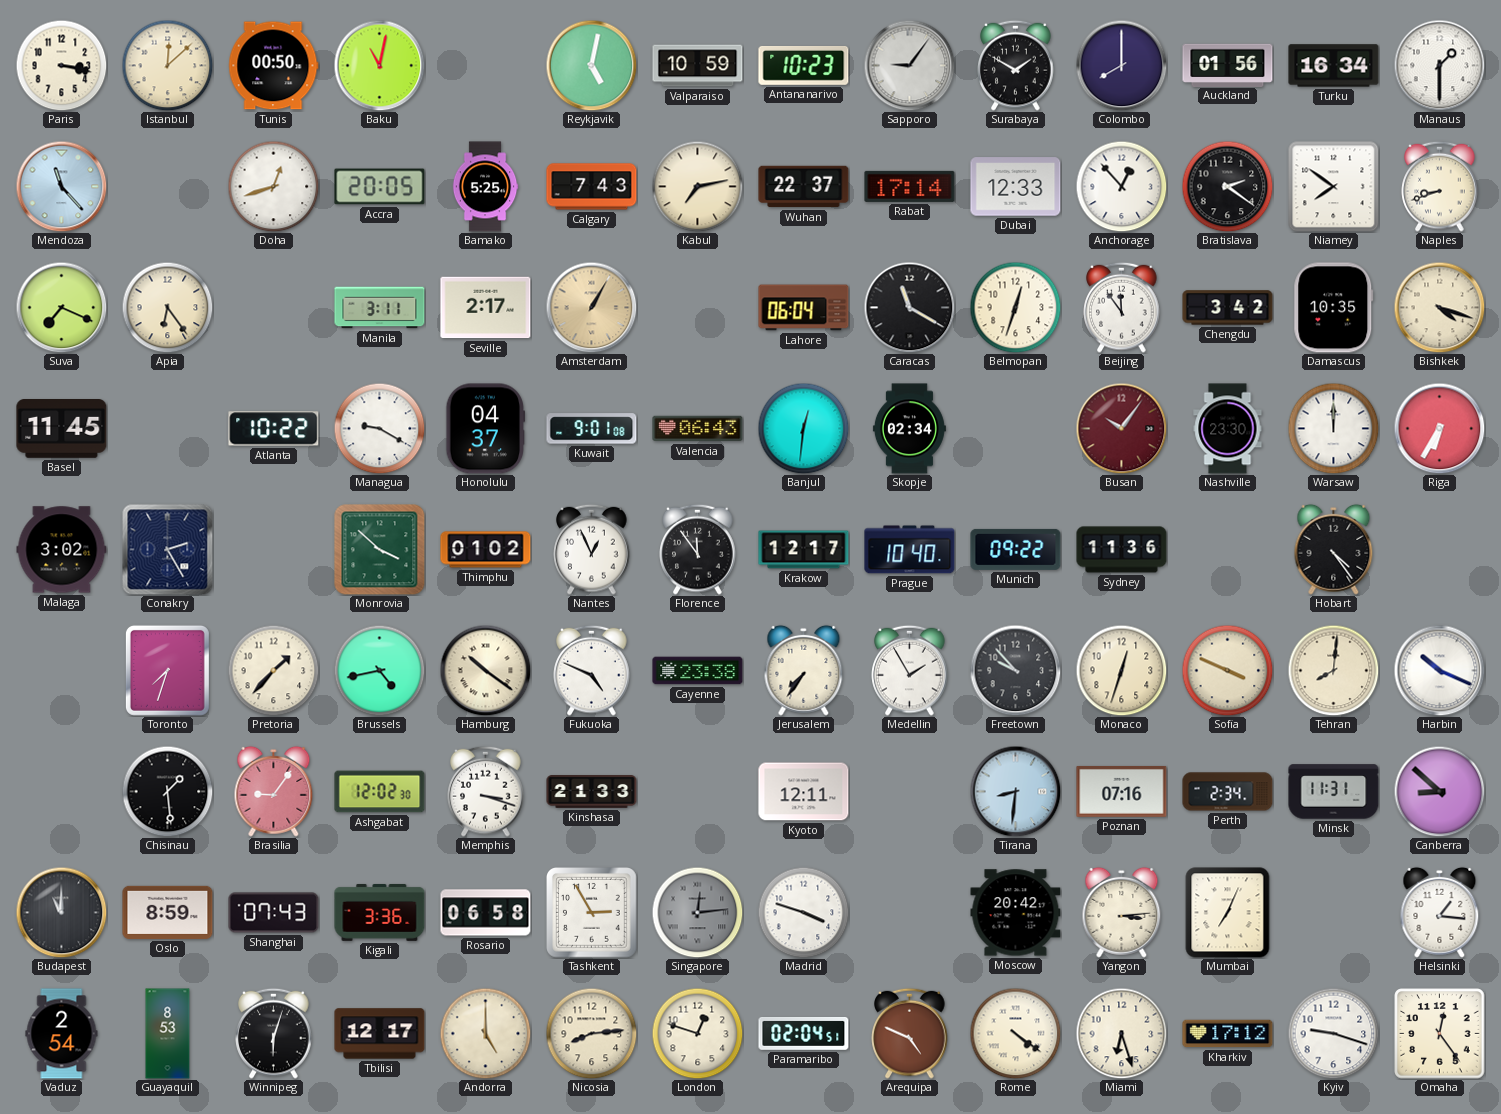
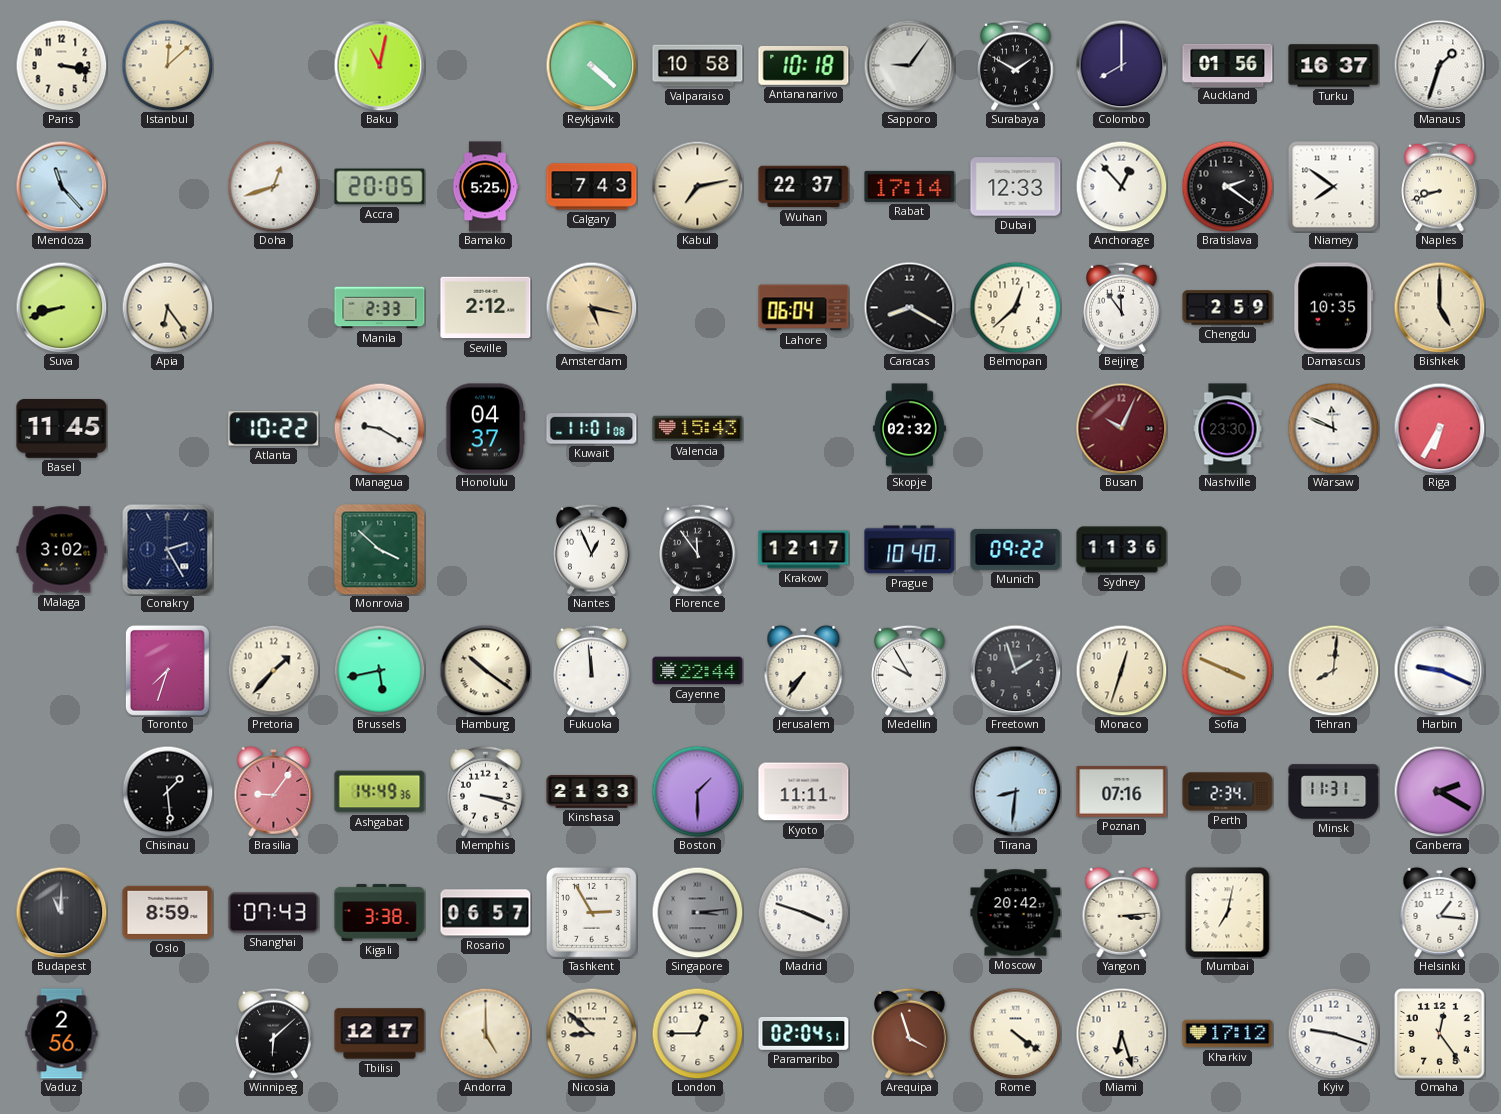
Tunis: 00:50 -> none
Reykjavik: 5:02 -> 4:22
Valparaiso: 10:59 -> 10:58
Antananarivo: 10:23 -> 10:18
Turku: 16:34 -> 16:37
Manaus: 1:30 -> 1:33
Suva: 7:19 -> 8:42
Manila: 3:11 -> 2:33
Seville: 2:17 -> 2:12
Amsterdam: 1:05 -> 5:17
Caracas: 11:20 -> 8:20
Belmopan: 12:33 -> 12:38
Chengdu: 3:42 -> 2:59
Bishkek: 4:18 -> 5:00
Kuwait: 9:01 -> 11:01
Valencia: 06:43 -> 15:43
Banjul: 12:31 -> none
Skopje: 02:34 -> 02:32
Busan: 10:06 -> 10:04
Warsaw: 12:00 -> 11:49
Thimphu: 01:02 -> none
Hobart: 4:24 -> none
Brussels: 4:43 -> 5:43
Fukuoka: 4:49 -> 11:59
Cayenne: 23:38 -> 22:44
Medellin: 1:55 -> 9:55
Freetown: 9:53 -> 1:57
Harbin: 10:19 -> 9:19
Ashgabat: 12:02 -> 14:49
Boston: none -> 1:30
Kyoto: 12:11 -> 11:11
Canberra: 8:52 -> 2:20
Kigali: 3:36 -> 3:38
Rosario: 06:58 -> 06:57
Singapore: 12:14 -> 3:14
Mumbai: 7:04 -> 7:02
Vaduz: 2:54 -> 2:56
Guayaquil: 8:53 -> none
Winnipeg: 6:03 -> 6:08
Nicosia: 8:14 -> 8:52
London: 12:48 -> 12:45
Arequipa: 4:49 -> 3:57
